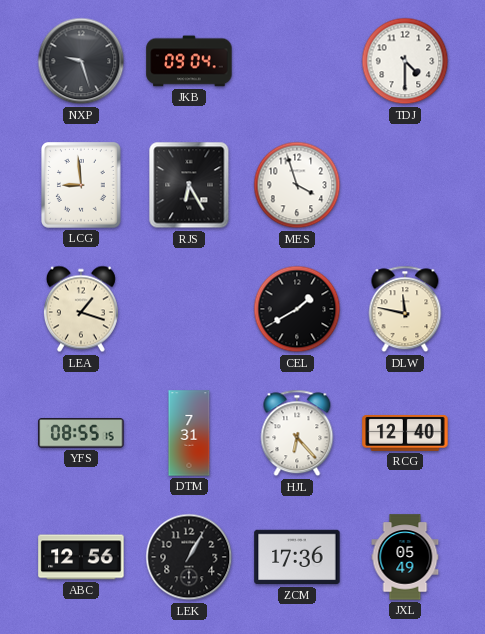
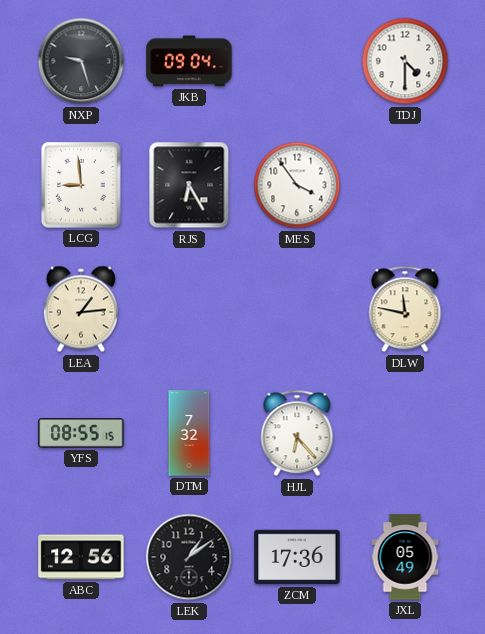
MES: 3:57 -> 3:54
LEA: 1:18 -> 1:14
CEL: 1:40 -> none
DTM: 7:31 -> 7:32
RCG: 12:40 -> none
LEK: 1:05 -> 1:09
